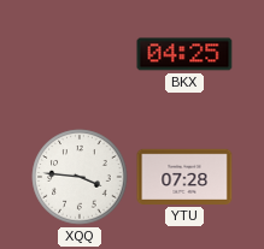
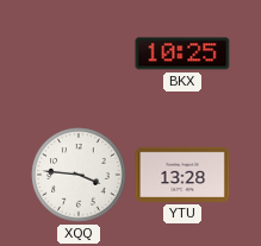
BKX: 04:25 -> 10:25
YTU: 07:28 -> 13:28
